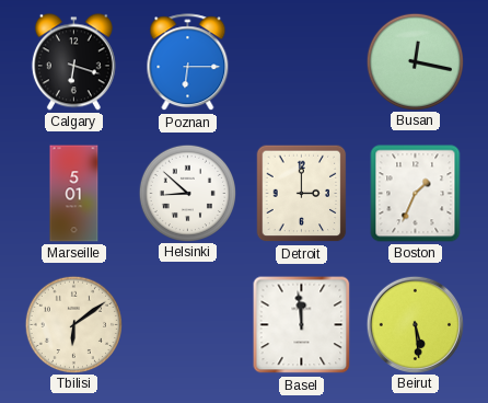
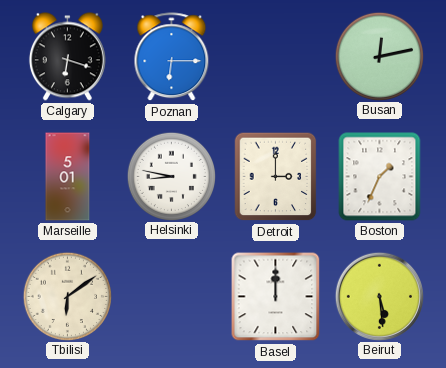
Busan: 12:17 -> 12:13
Helsinki: 8:52 -> 8:47
Basel: 11:59 -> 12:00
